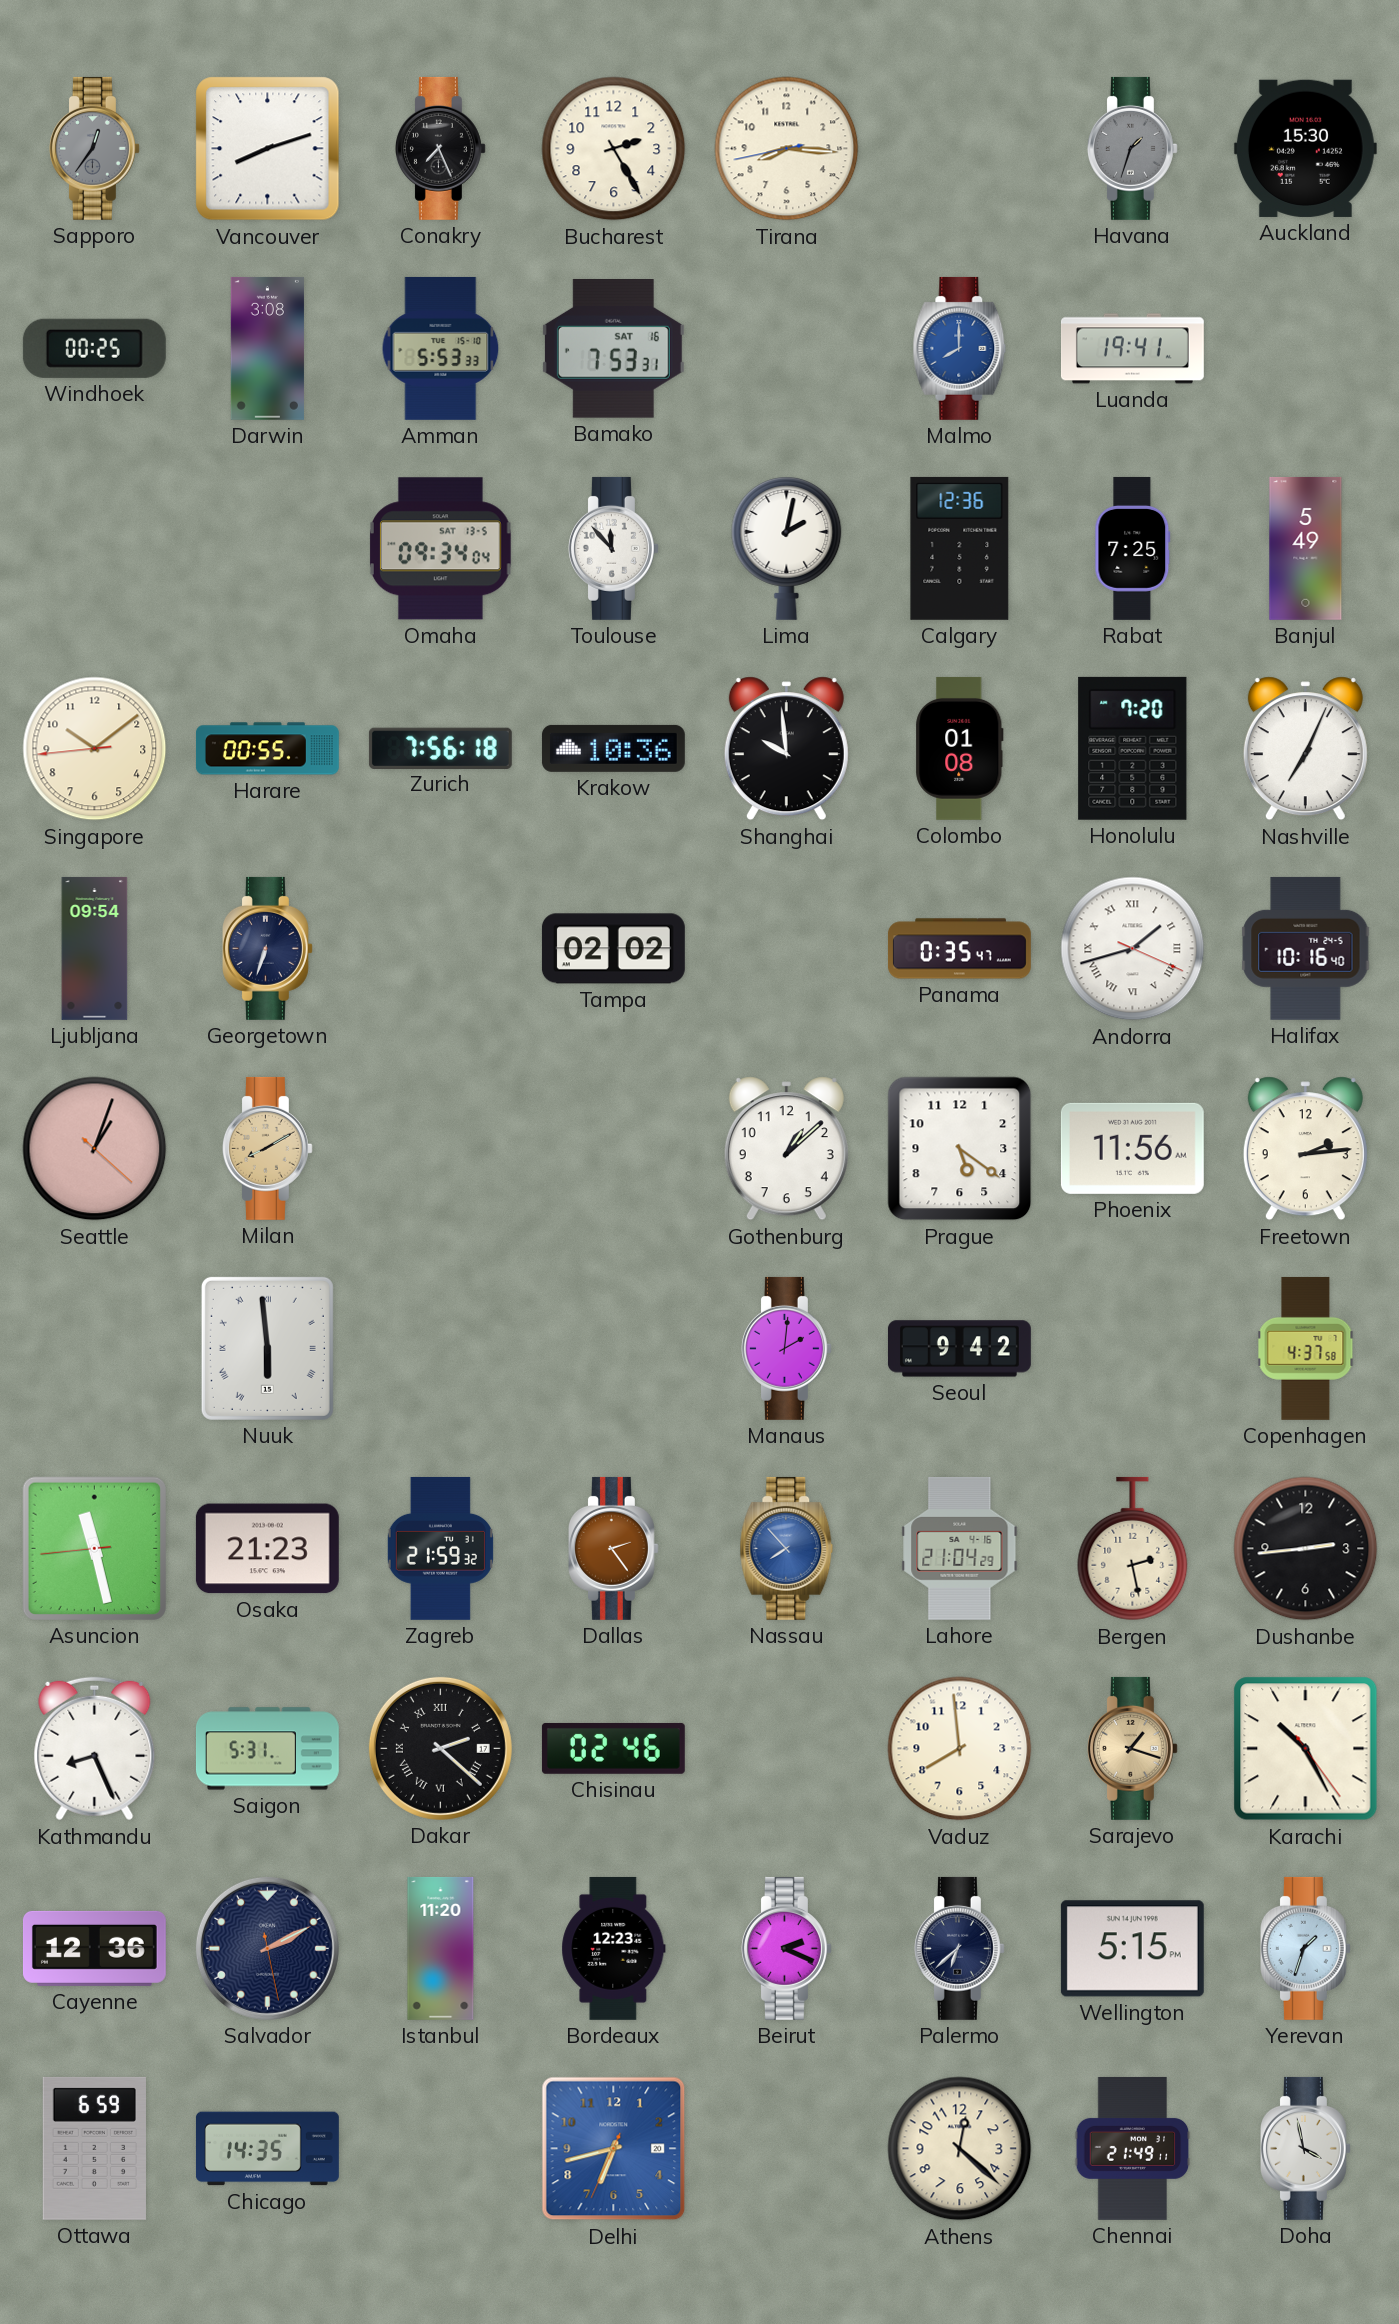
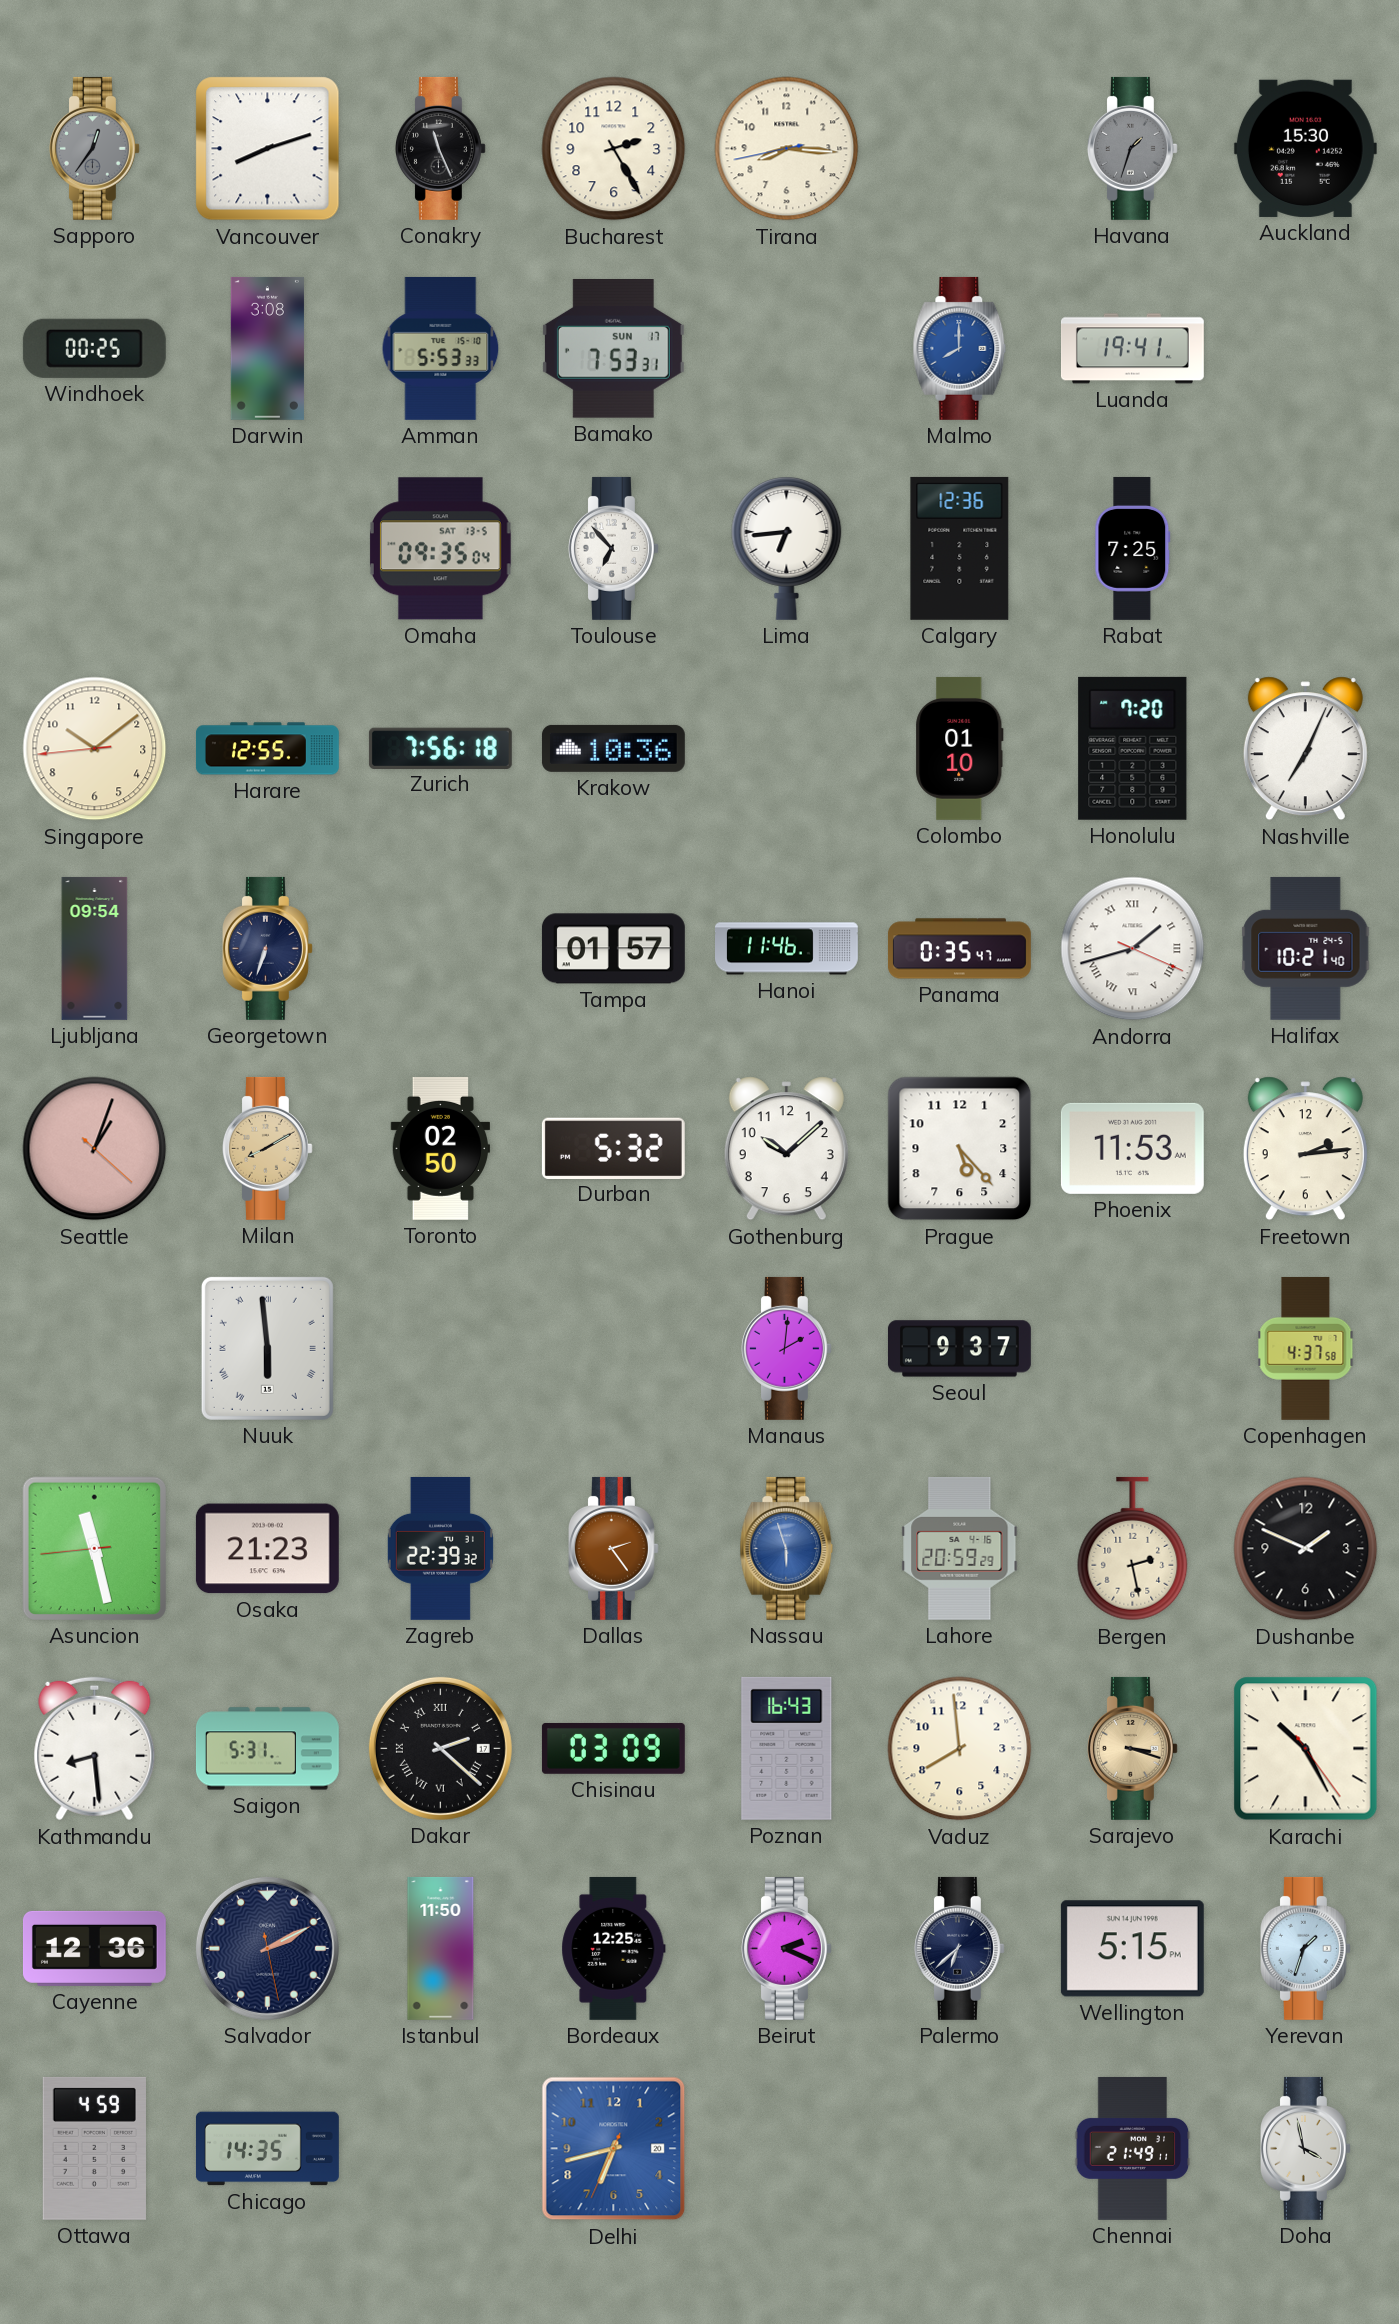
Conakry: 7:26 -> 11:26
Bamako date: SAT 16 -> SUN 17
Omaha: 09:34 -> 09:35
Toulouse: 11:53 -> 6:53
Lima: 2:02 -> 6:44
Banjul: 5:49 -> none
Harare: 00:55 -> 12:55
Shanghai: 9:59 -> none
Colombo: 01:08 -> 01:10
Tampa: 02:02 -> 01:57
Hanoi: none -> 11:46
Halifax: 10:16 -> 10:21
Toronto: none -> 02:50
Durban: none -> 5:32
Gothenburg: 1:08 -> 10:08
Prague: 5:21 -> 5:23
Phoenix: 11:56 -> 11:53
Seoul: 9:42 -> 9:37
Zagreb: 21:59 -> 22:39
Nassau: 7:53 -> 5:57
Lahore: 21:04 -> 20:59
Dushanbe: 2:44 -> 1:49
Kathmandu: 8:26 -> 8:29
Chisinau: 02:46 -> 03:09
Poznan: none -> 16:43
Sarajevo: 1:18 -> 3:18
Istanbul: 11:20 -> 11:50
Bordeaux: 12:23 -> 12:25
Ottawa: 6:59 -> 4:59
Athens: 12:22 -> none
